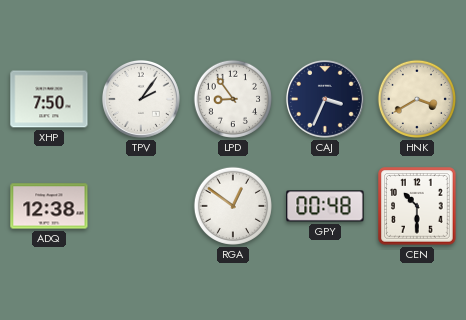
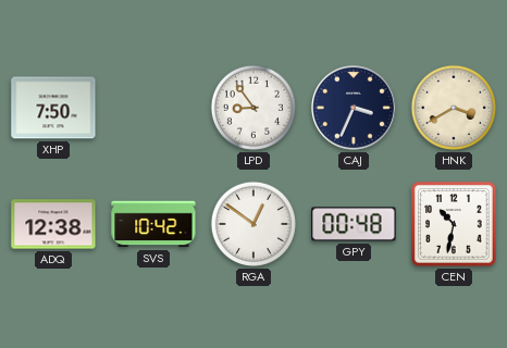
TPV: 2:06 -> none
SVS: none -> 10:42
CEN: 10:30 -> 10:32
